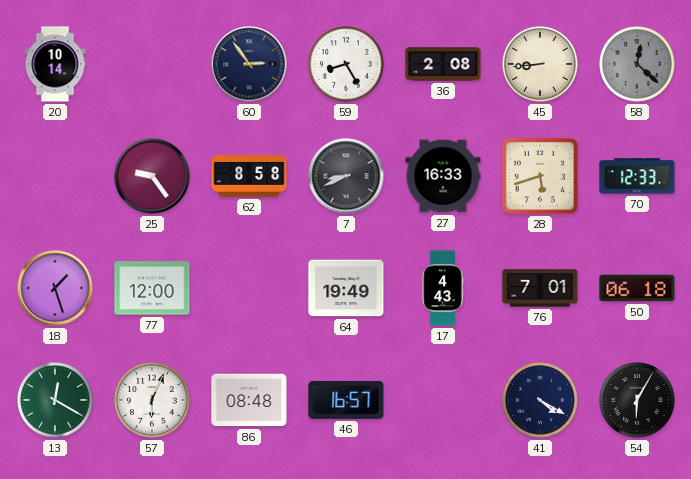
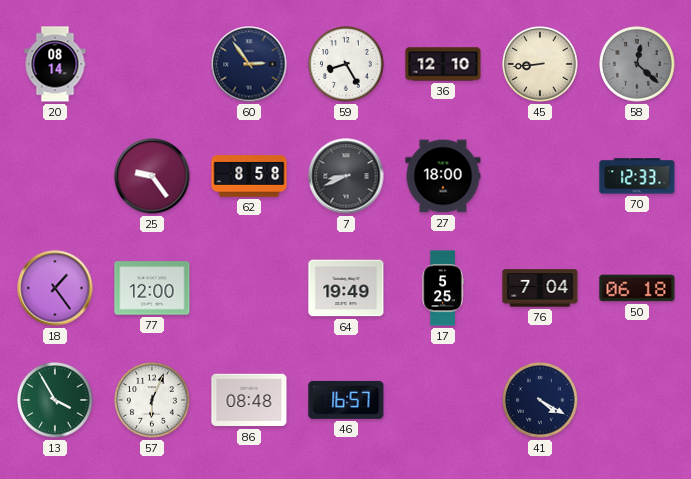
20: 10:14 -> 08:14
36: 2:08 -> 12:10
27: 16:33 -> 18:00
28: 5:42 -> none
18: 1:27 -> 1:24
17: 4:43 -> 5:25
76: 7:01 -> 7:04
13: 12:20 -> 3:55
54: 6:05 -> none
